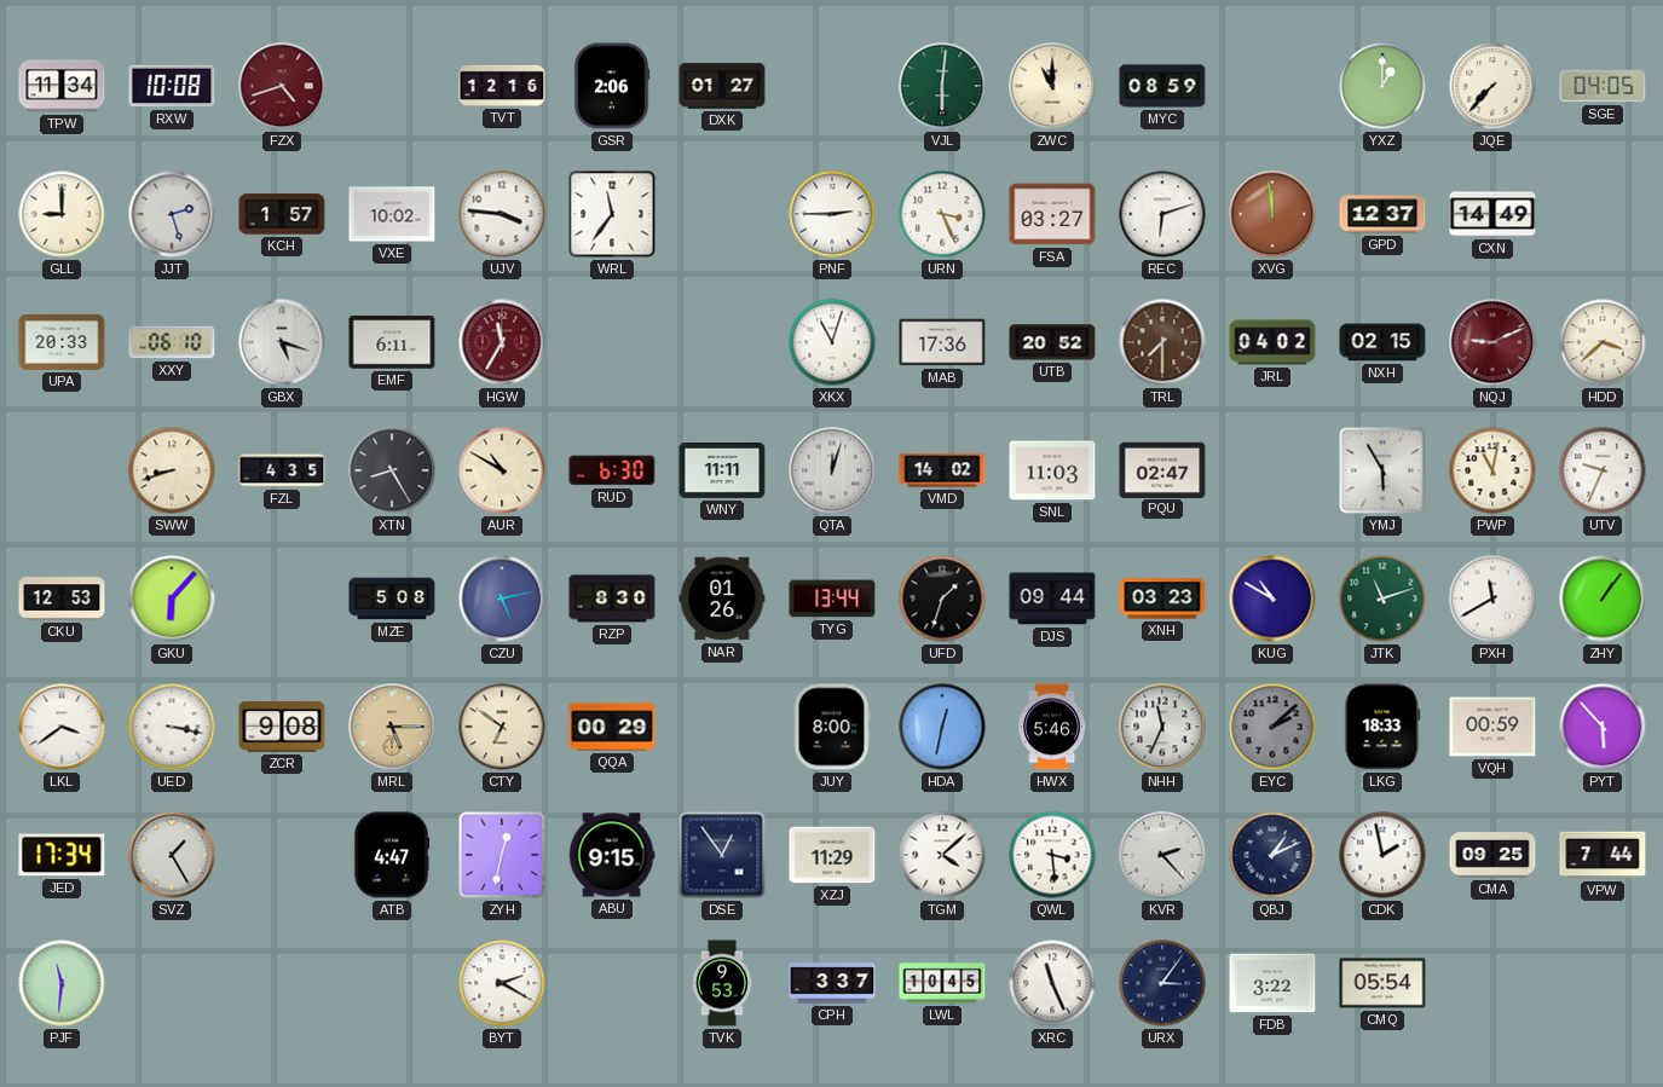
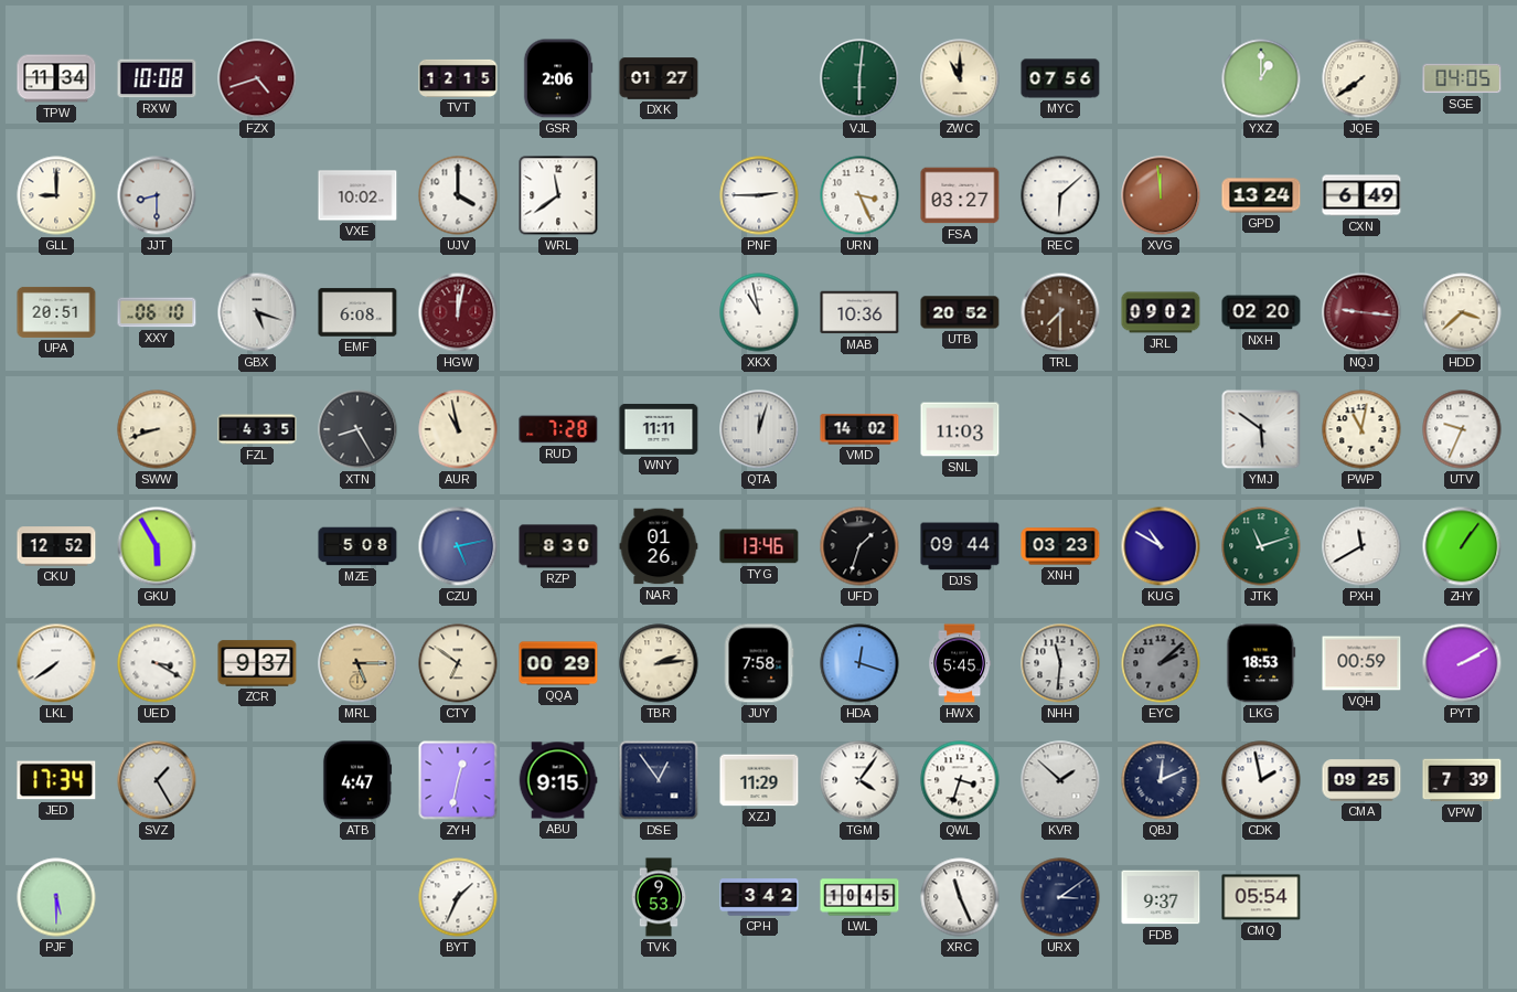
TVT: 12:16 -> 12:15
MYC: 08:59 -> 07:56
JQE: 7:37 -> 7:39
JJT: 2:27 -> 8:30
KCH: 1:57 -> none
UJV: 3:46 -> 4:00
WRL: 11:36 -> 11:39
REC: 6:12 -> 6:08
GPD: 12:37 -> 13:24
CXN: 14:49 -> 6:49
UPA: 20:33 -> 20:51
EMF: 6:11 -> 6:08
HGW: 11:35 -> 12:02
XKX: 11:03 -> 10:58
MAB: 17:36 -> 10:36
JRL: 04:02 -> 09:02
NXH: 02:15 -> 02:20
NQJ: 9:11 -> 9:16
AUR: 10:50 -> 10:58
RUD: 6:30 -> 7:28
PQU: 02:47 -> none
YMJ: 5:55 -> 5:51
CKU: 12:53 -> 12:52
GKU: 6:07 -> 5:55
TYG: 13:44 -> 13:46
LKL: 3:39 -> 7:39
UED: 3:17 -> 3:20
ZCR: 9:08 -> 9:37
TBR: none -> 2:14
JUY: 8:00 -> 7:58
HDA: 12:32 -> 12:18
HWX: 5:46 -> 5:45
NHH: 11:34 -> 11:31
LKG: 18:33 -> 18:53
PYT: 5:53 -> 2:10
TGM: 4:08 -> 4:06
QWL: 3:29 -> 3:33
KVR: 2:23 -> 1:52
QBJ: 1:11 -> 12:11
VPW: 7:44 -> 7:39
PJF: 11:31 -> 5:30
BYT: 2:20 -> 1:34
CPH: 3:37 -> 3:42
URX: 3:06 -> 3:09
FDB: 3:22 -> 9:37
